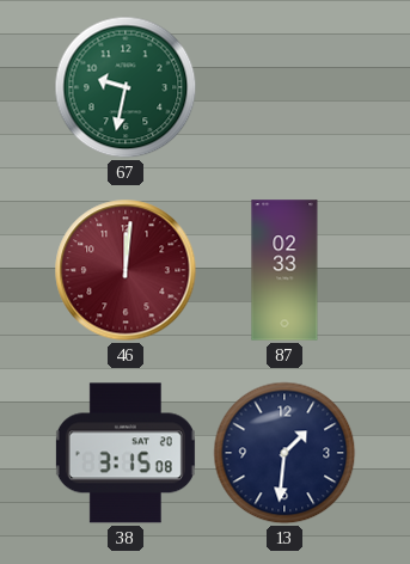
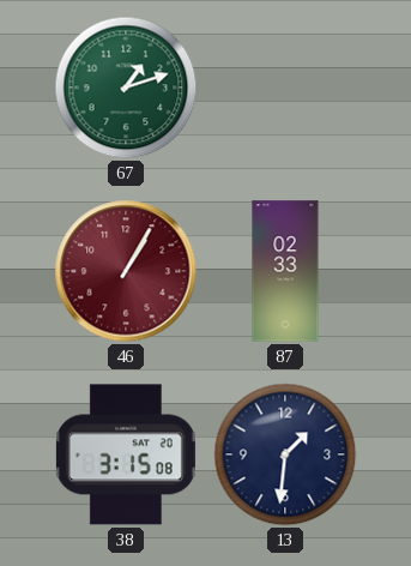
67: 9:32 -> 1:12
46: 12:01 -> 1:05
